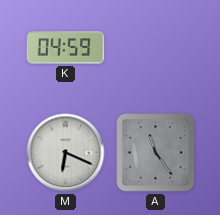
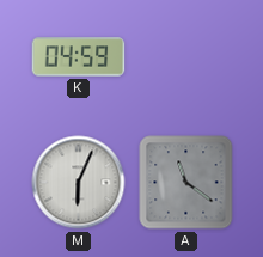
M: 6:19 -> 6:04
A: 11:24 -> 11:21
